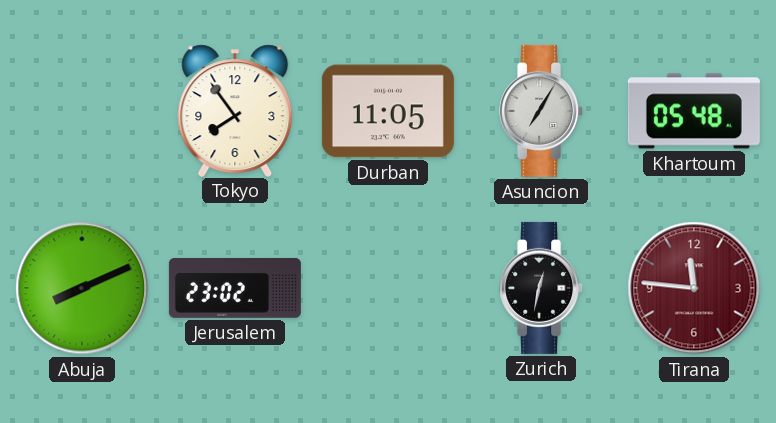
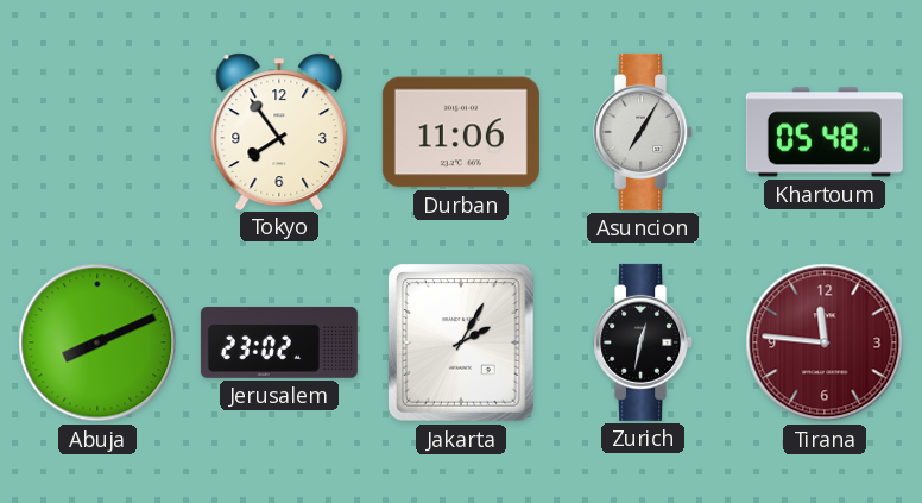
Durban: 11:05 -> 11:06
Jakarta: none -> 2:05
